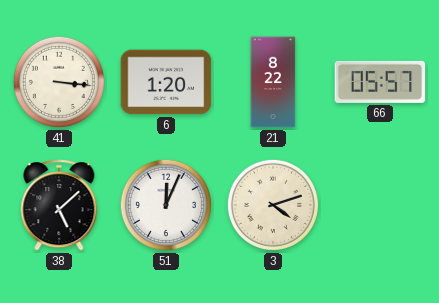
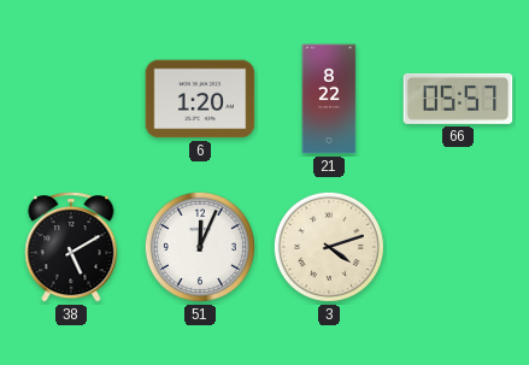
41: 3:16 -> none
38: 5:08 -> 5:10
